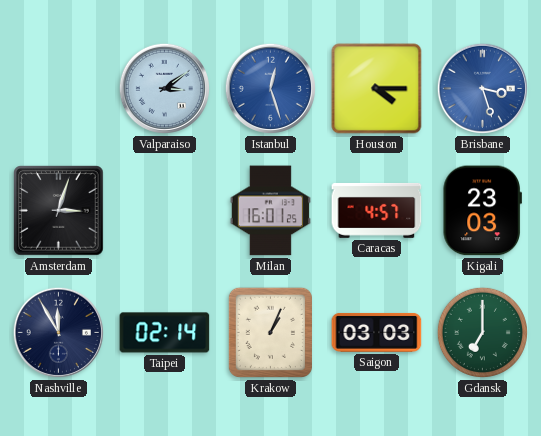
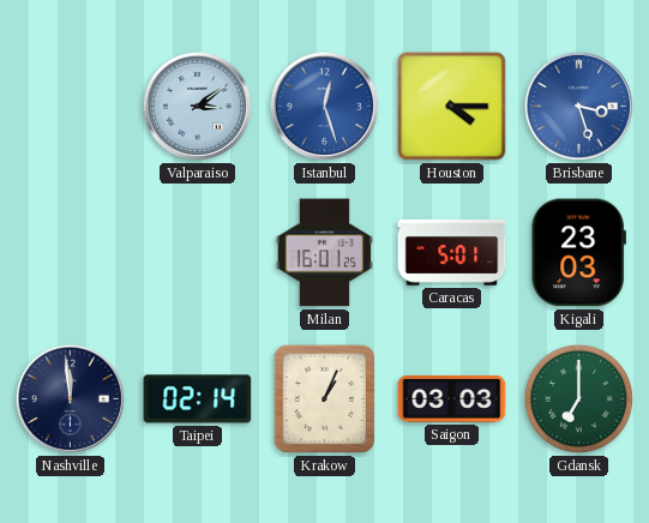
Amsterdam: 3:03 -> none
Caracas: 4:57 -> 5:01
Nashville: 11:55 -> 11:59
